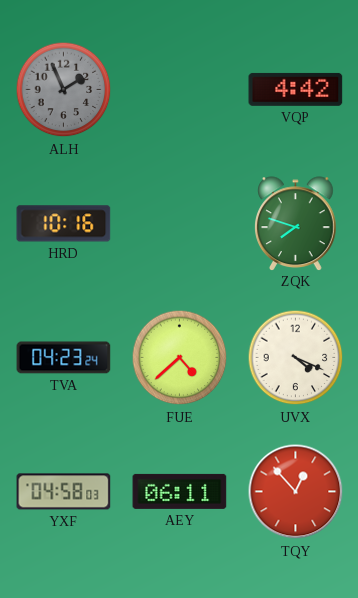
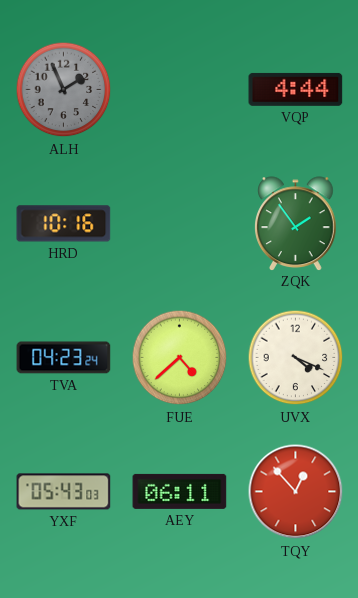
VQP: 4:42 -> 4:44
ZQK: 7:48 -> 1:54
YXF: 04:58 -> 05:43
